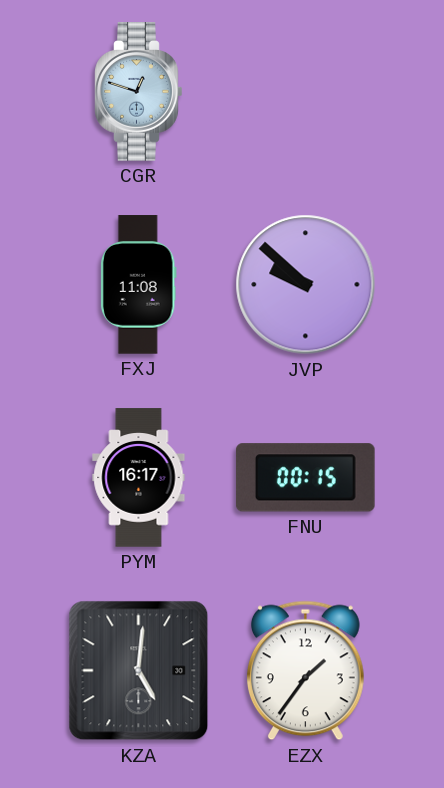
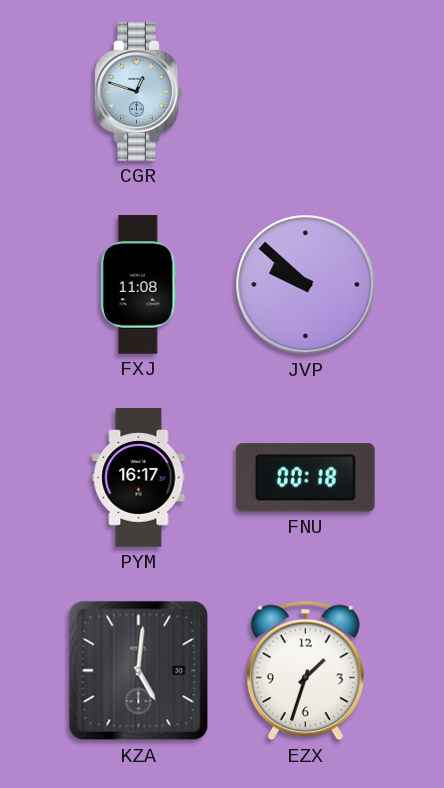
FNU: 00:15 -> 00:18
EZX: 1:36 -> 1:33
